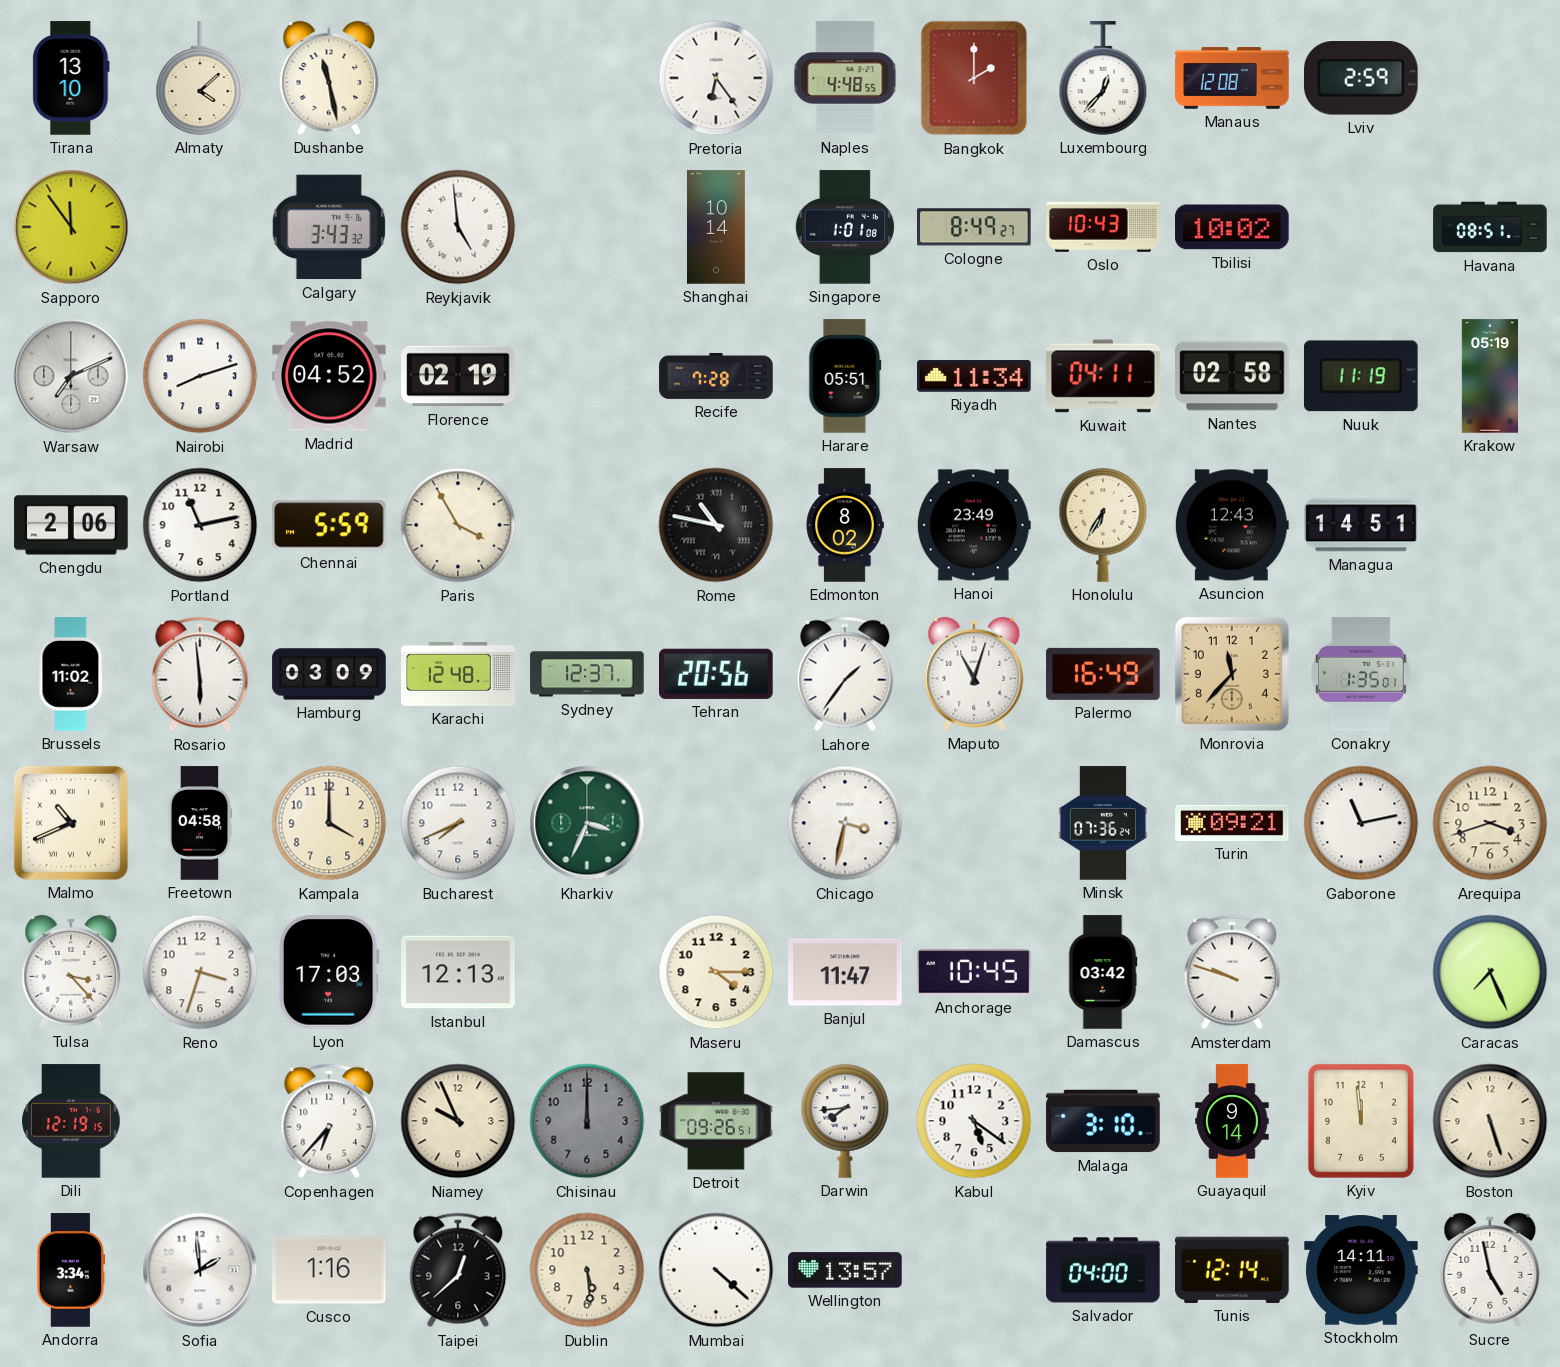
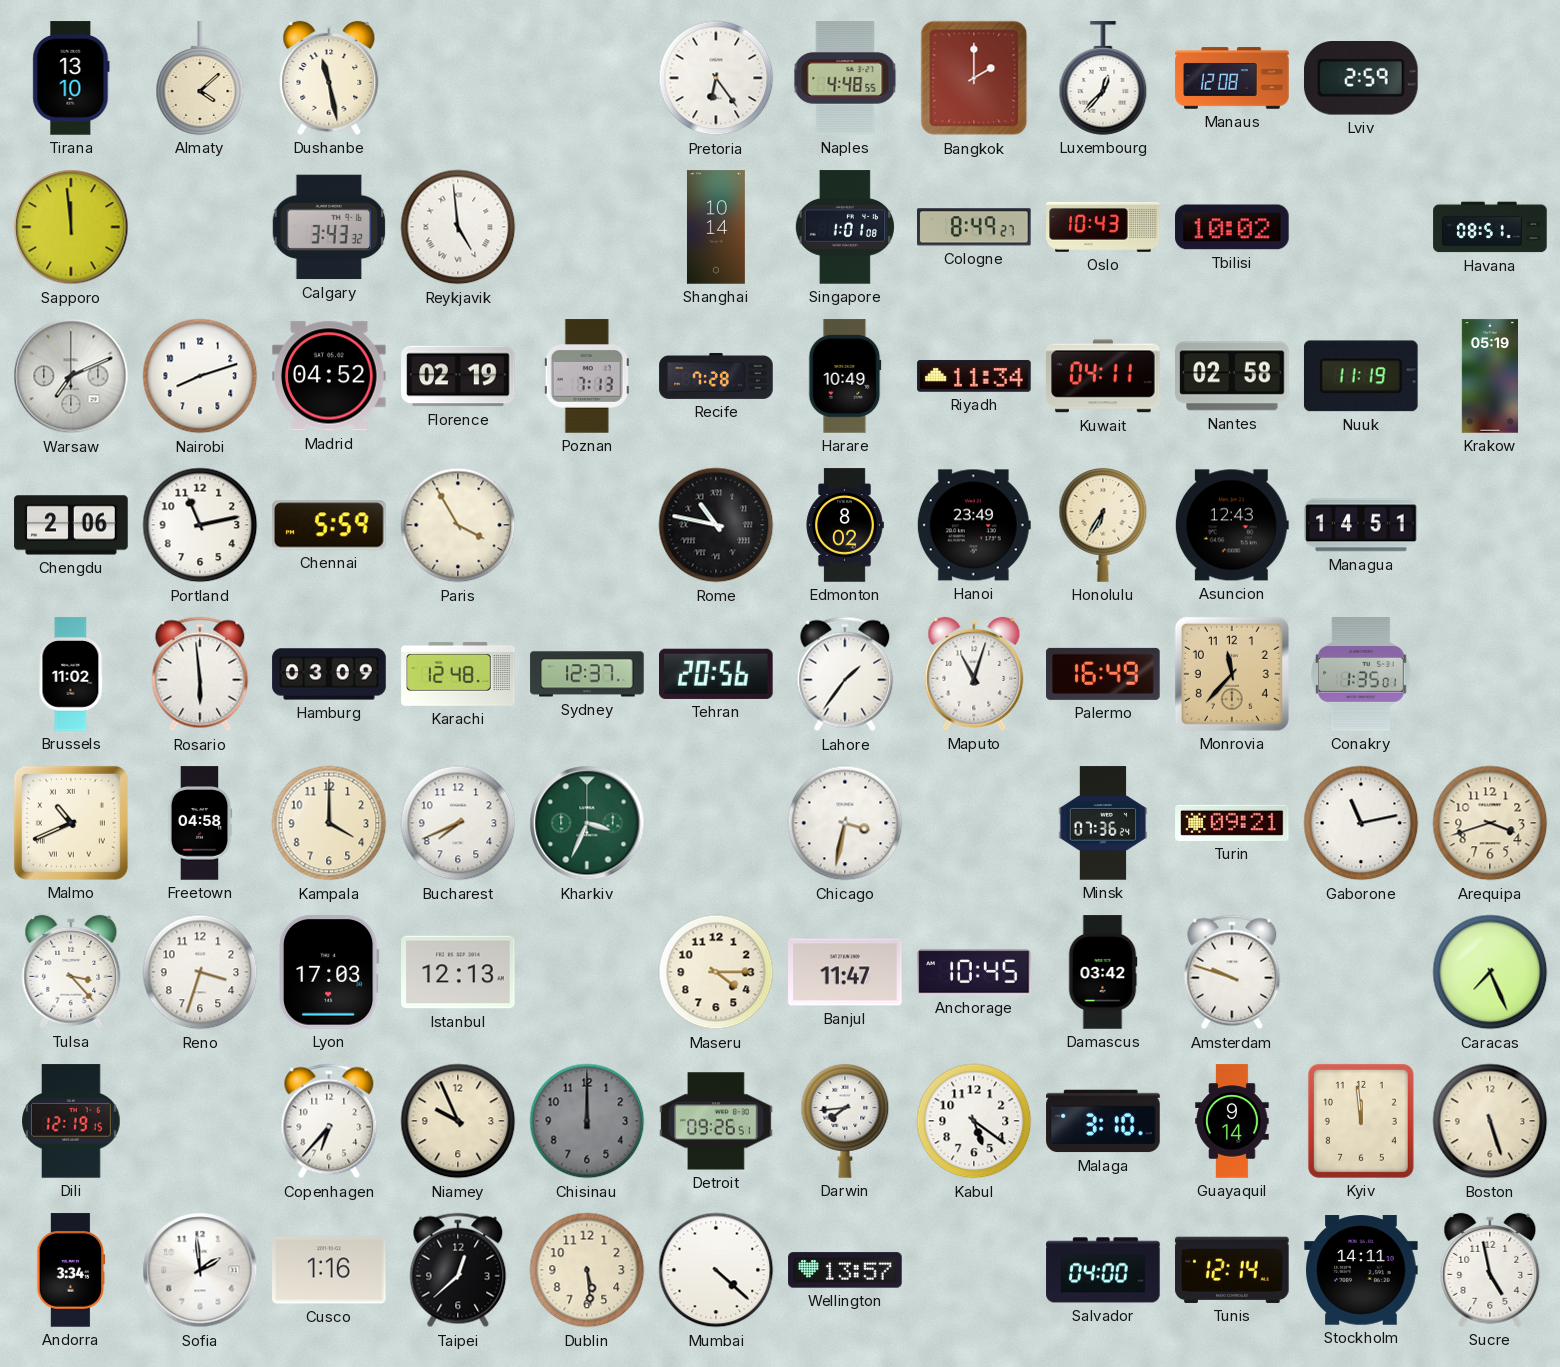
Sapporo: 11:54 -> 11:59
Poznan: none -> 7:13
Harare: 05:51 -> 10:49
